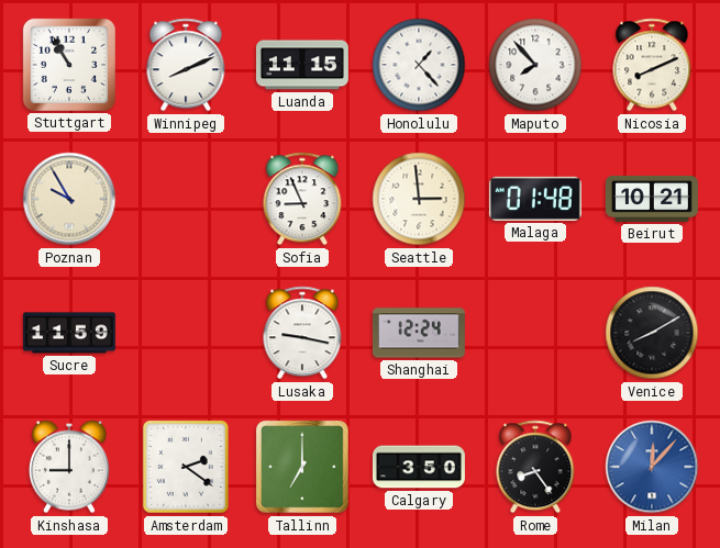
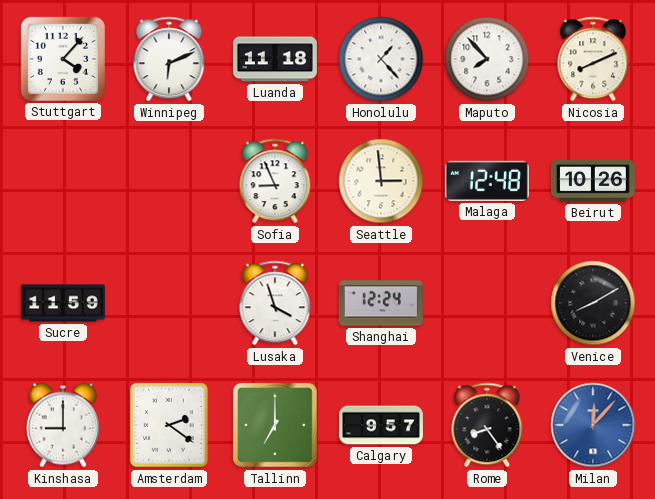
Stuttgart: 10:55 -> 4:07
Winnipeg: 8:11 -> 6:11
Luanda: 11:15 -> 11:18
Poznan: 9:55 -> none
Malaga: 01:48 -> 12:48
Beirut: 10:21 -> 10:26
Lusaka: 9:17 -> 3:57
Calgary: 3:50 -> 9:57
